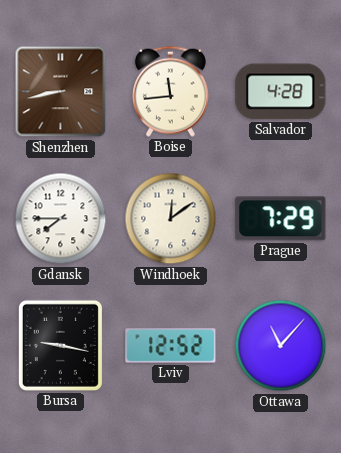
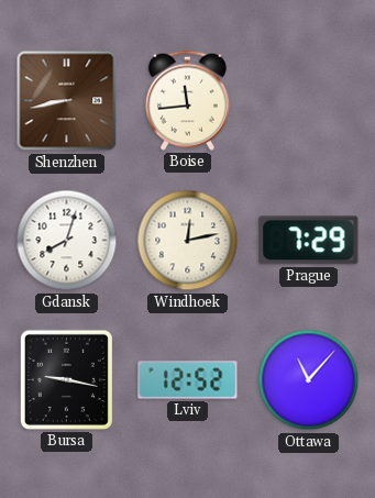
Salvador: 4:28 -> none
Gdansk: 7:45 -> 8:03
Windhoek: 12:09 -> 12:13
